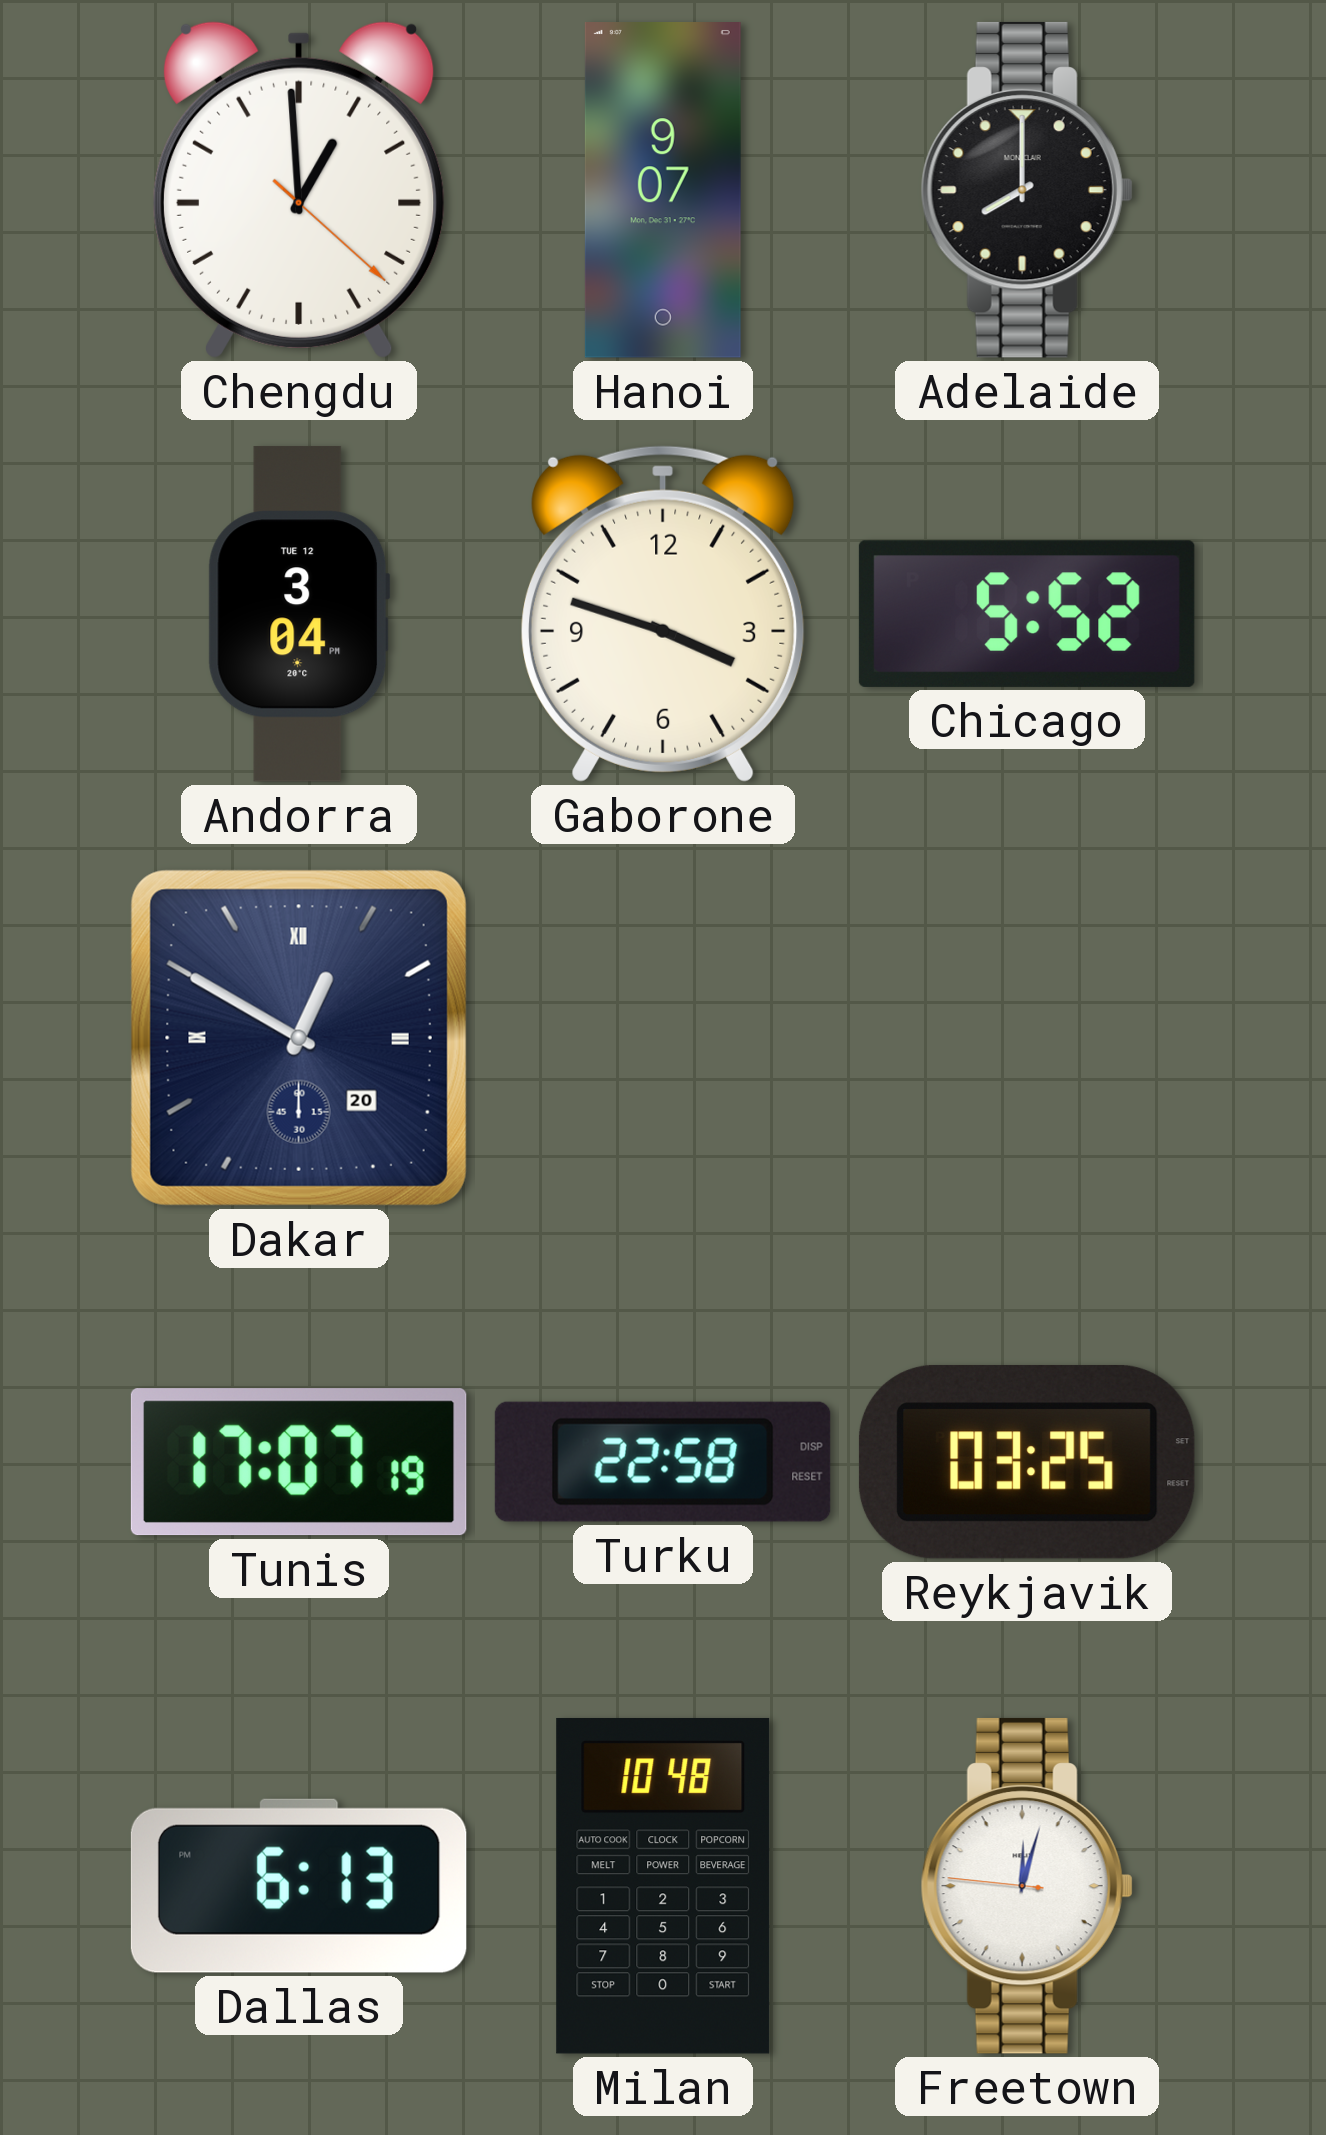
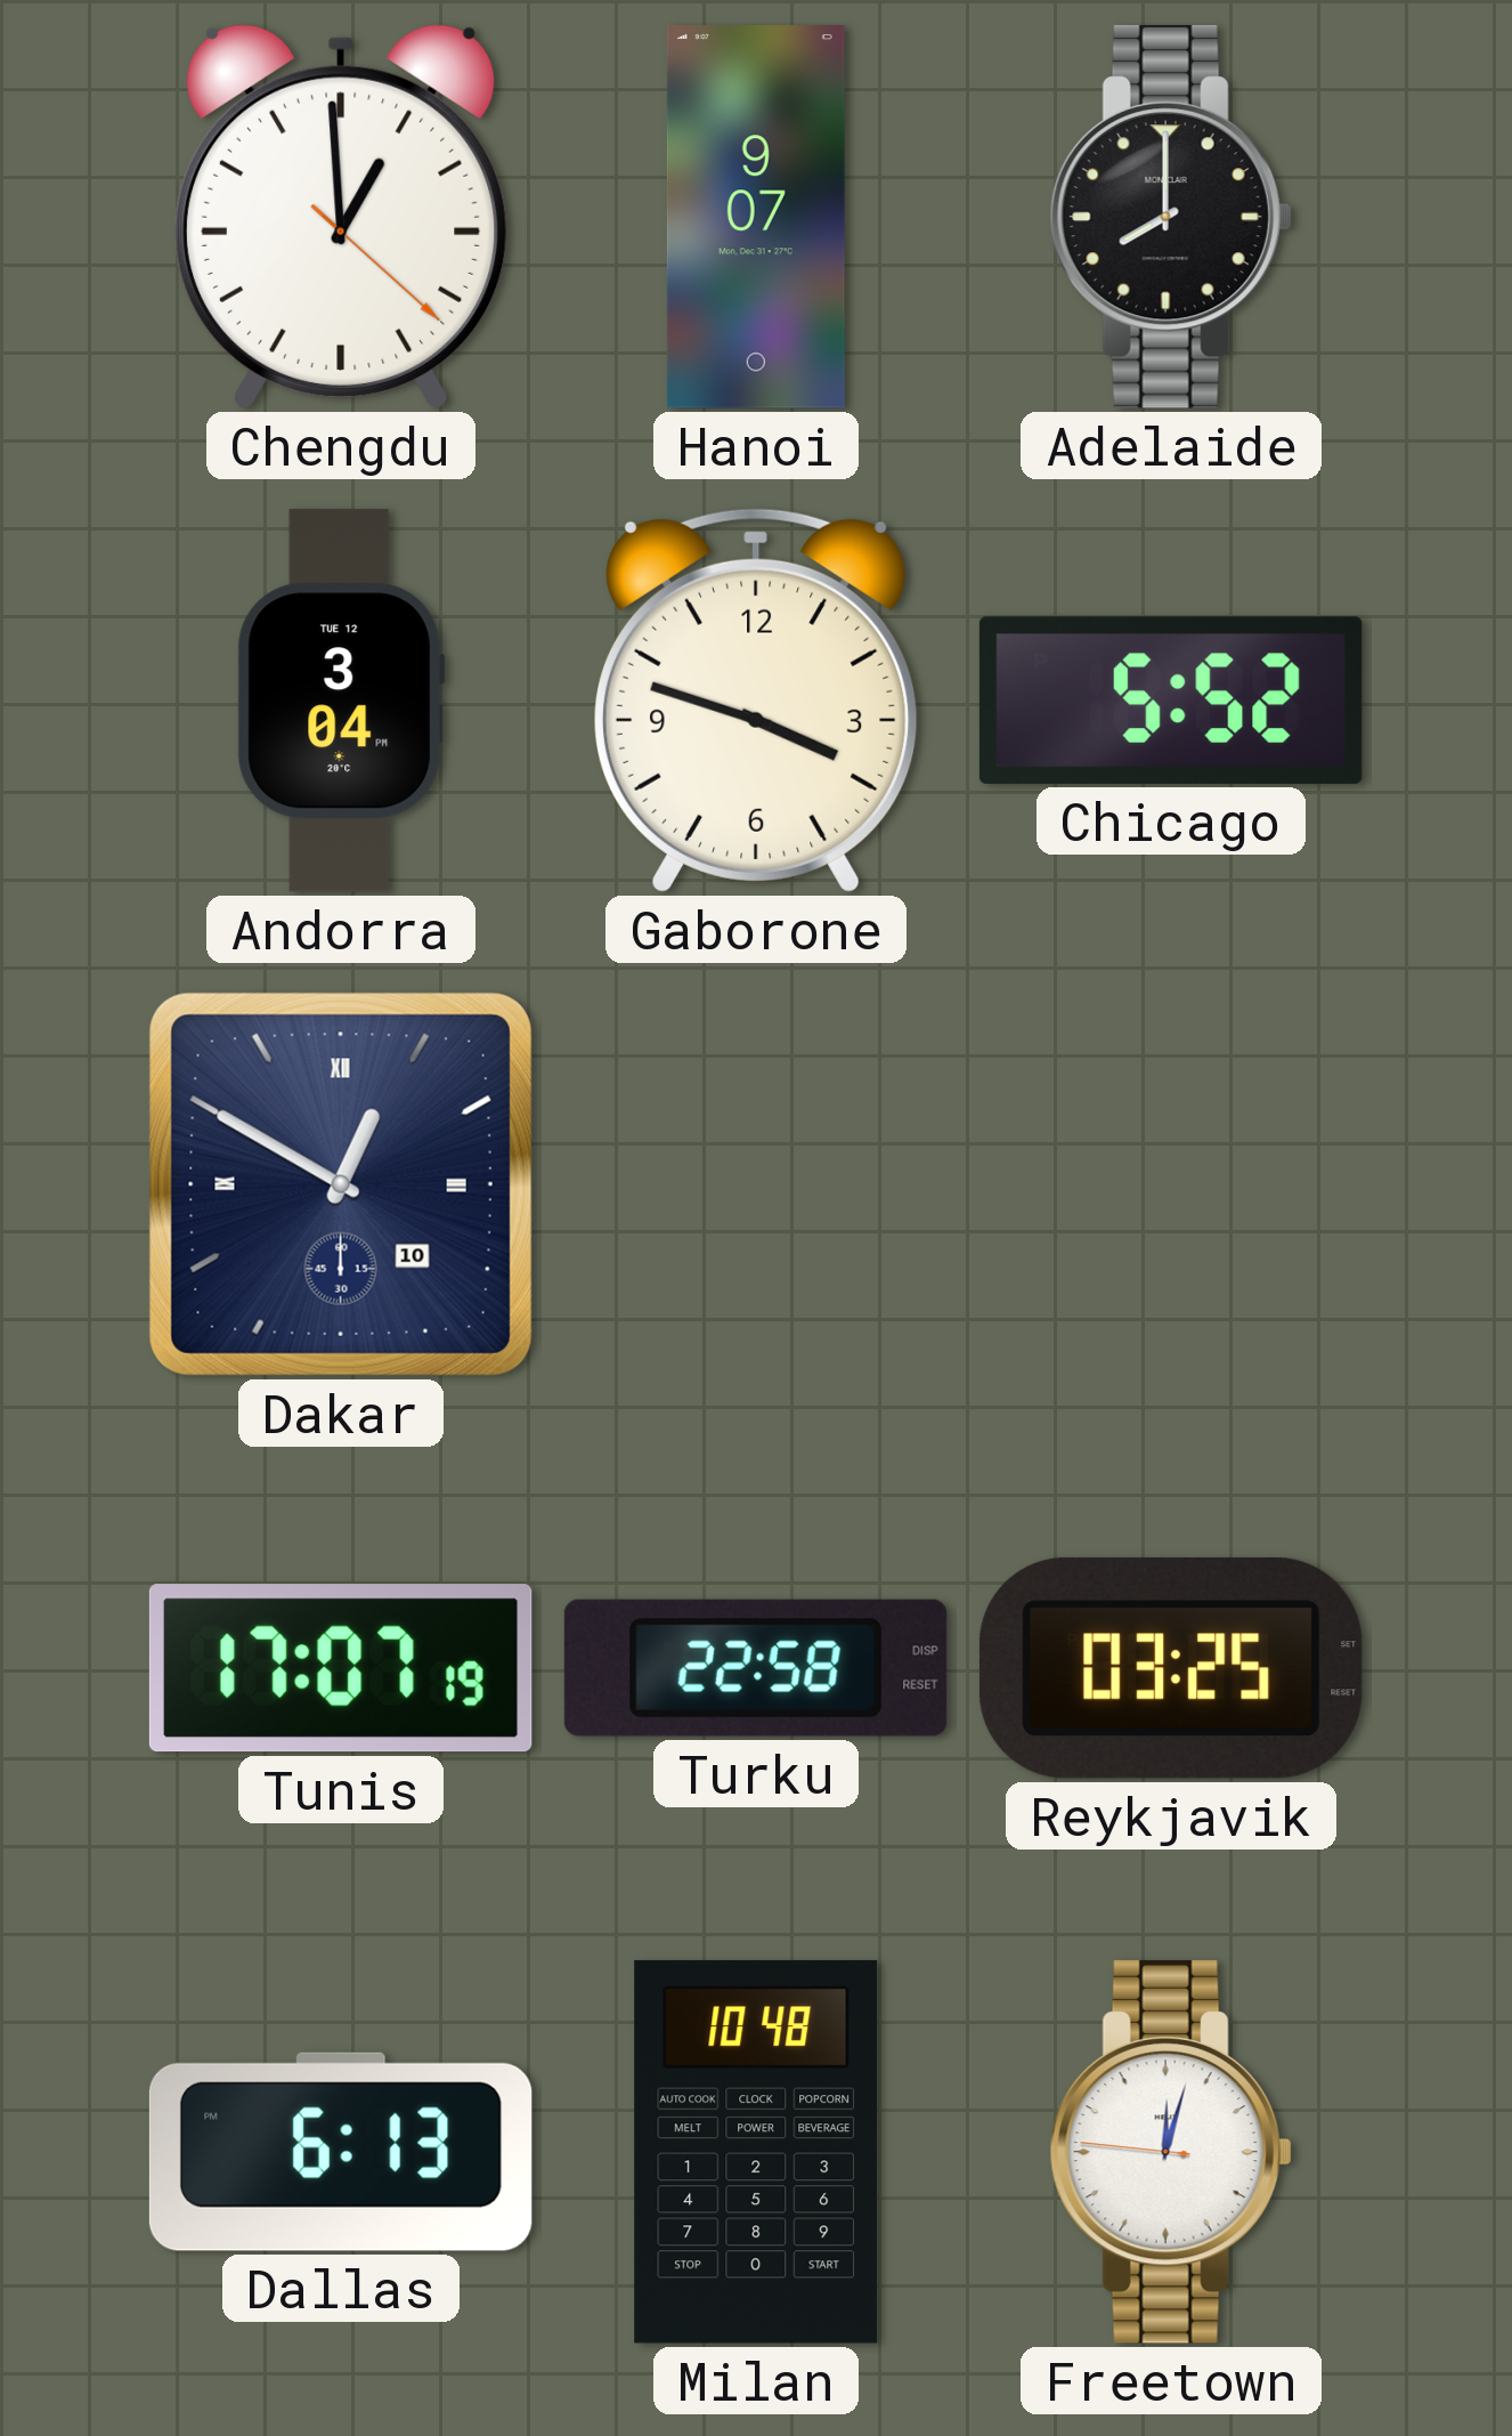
Dakar date: 20 -> 10
